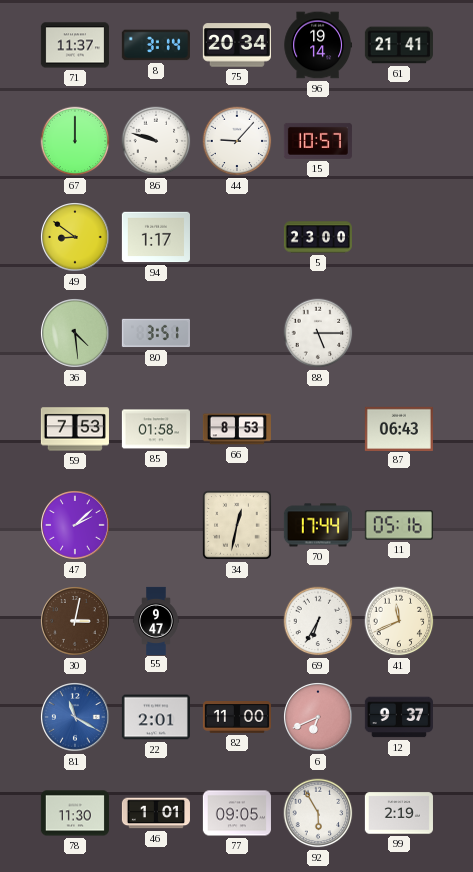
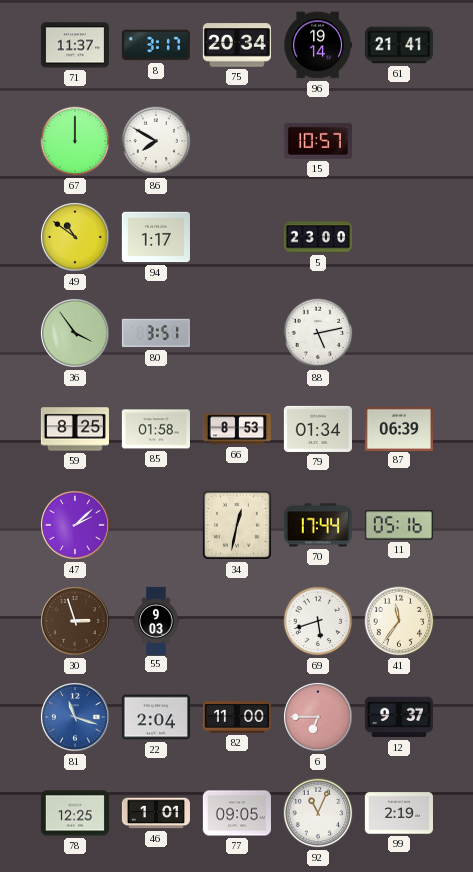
8: 3:14 -> 3:17
86: 9:48 -> 7:50
44: 9:07 -> none
49: 8:51 -> 10:51
36: 4:29 -> 3:54
88: 5:15 -> 5:13
59: 7:53 -> 8:25
79: none -> 01:34
87: 06:43 -> 06:39
30: 3:02 -> 2:57
55: 9:47 -> 9:03
69: 6:35 -> 5:42
41: 11:41 -> 11:36
81: 11:20 -> 11:18
22: 2:01 -> 2:04
6: 6:41 -> 6:45
78: 11:30 -> 12:25
92: 5:55 -> 11:04
